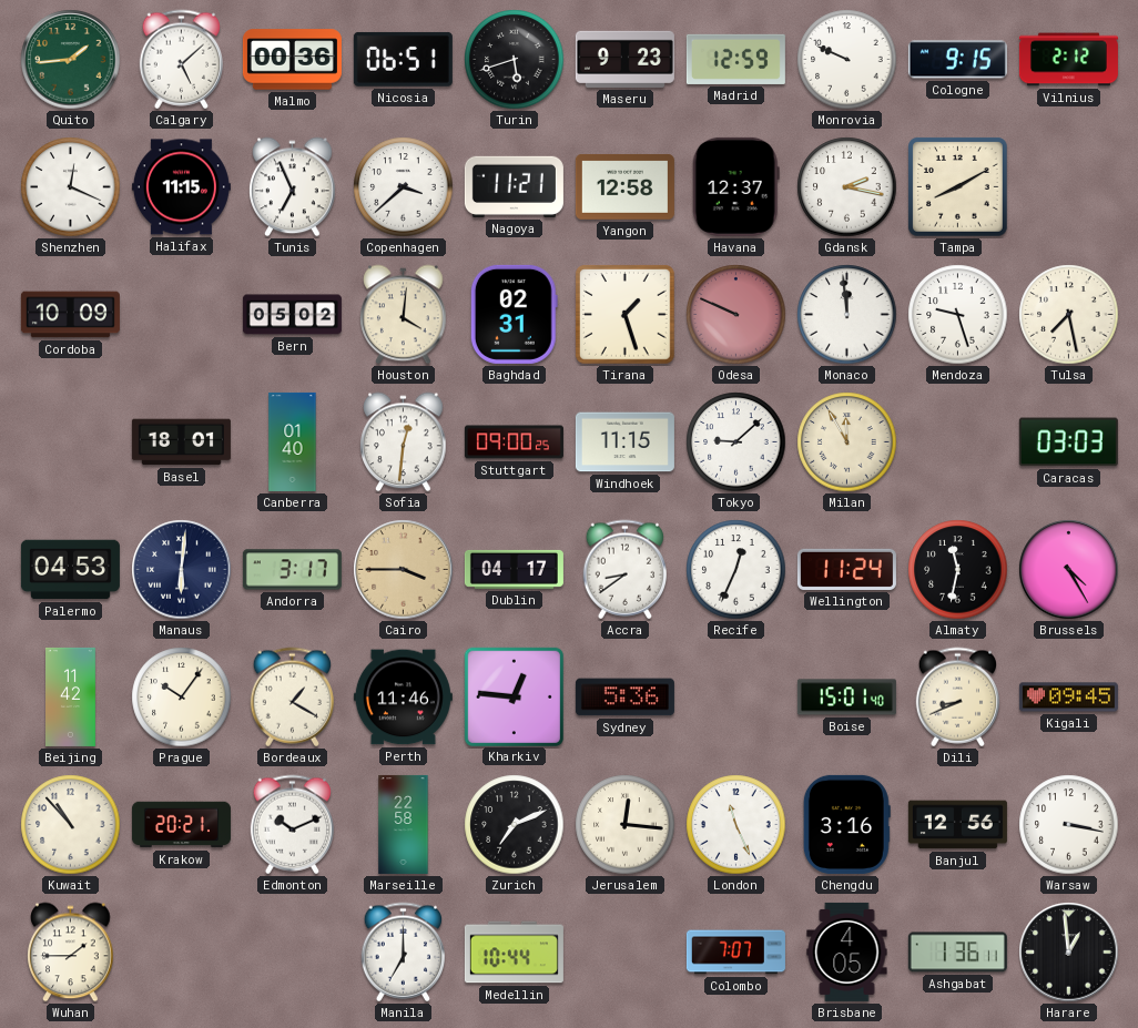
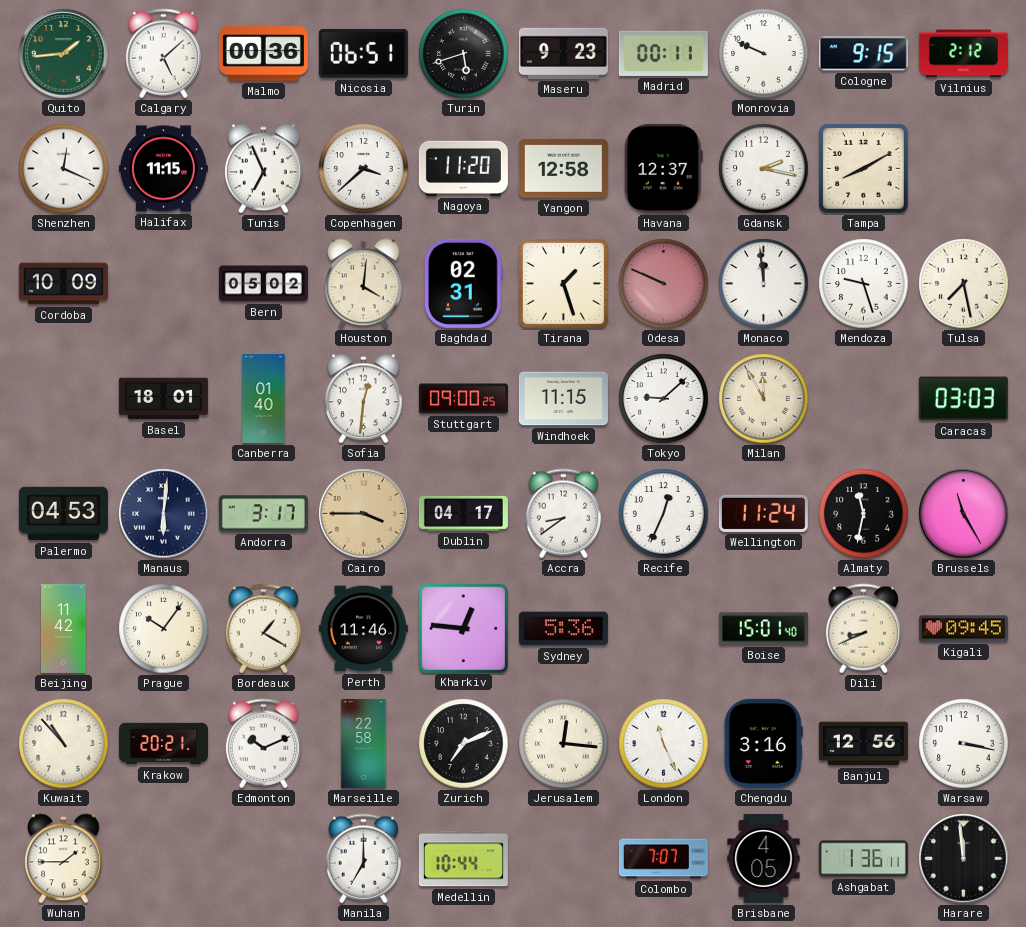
Madrid: 12:59 -> 00:11
Nagoya: 11:21 -> 11:20
Brussels: 4:25 -> 11:25
Harare: 12:59 -> 11:59
